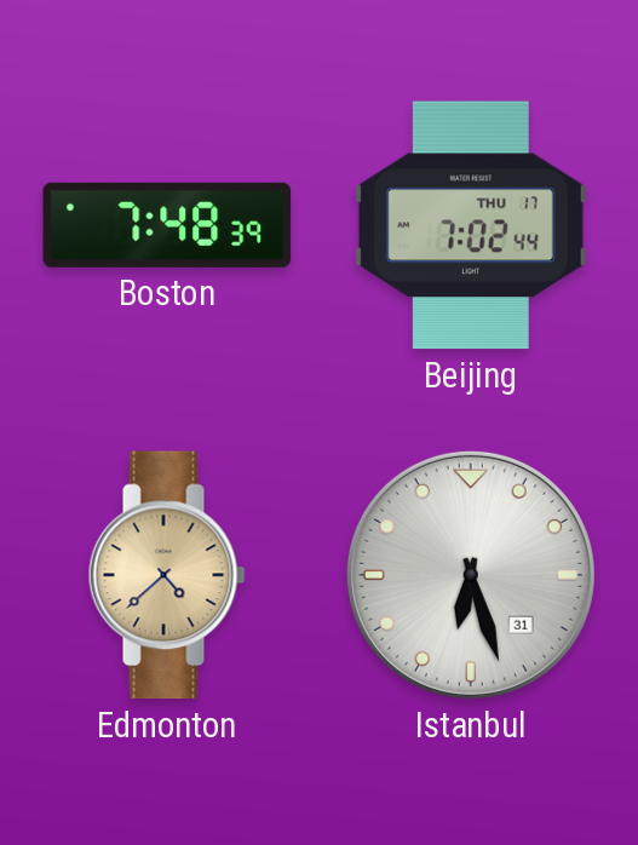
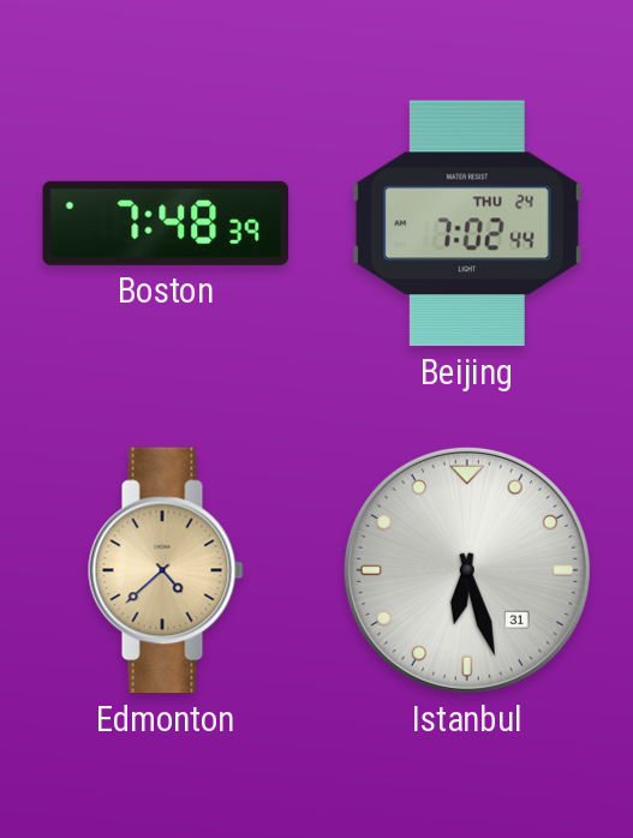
Beijing date: THU 17 -> THU 24
